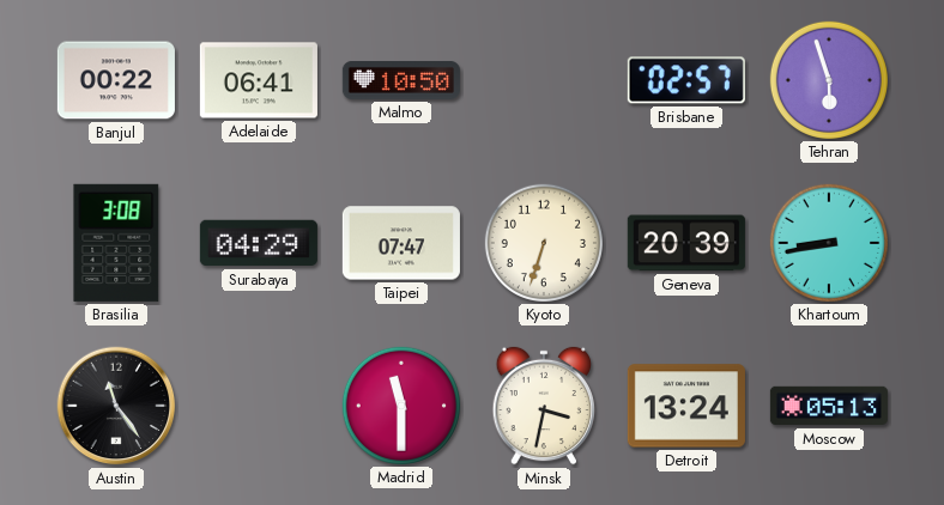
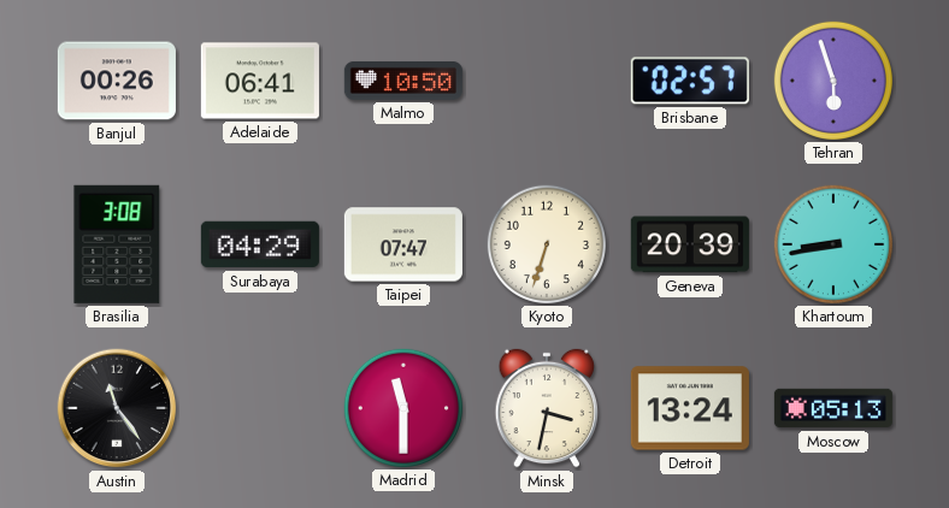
Banjul: 00:22 -> 00:26
